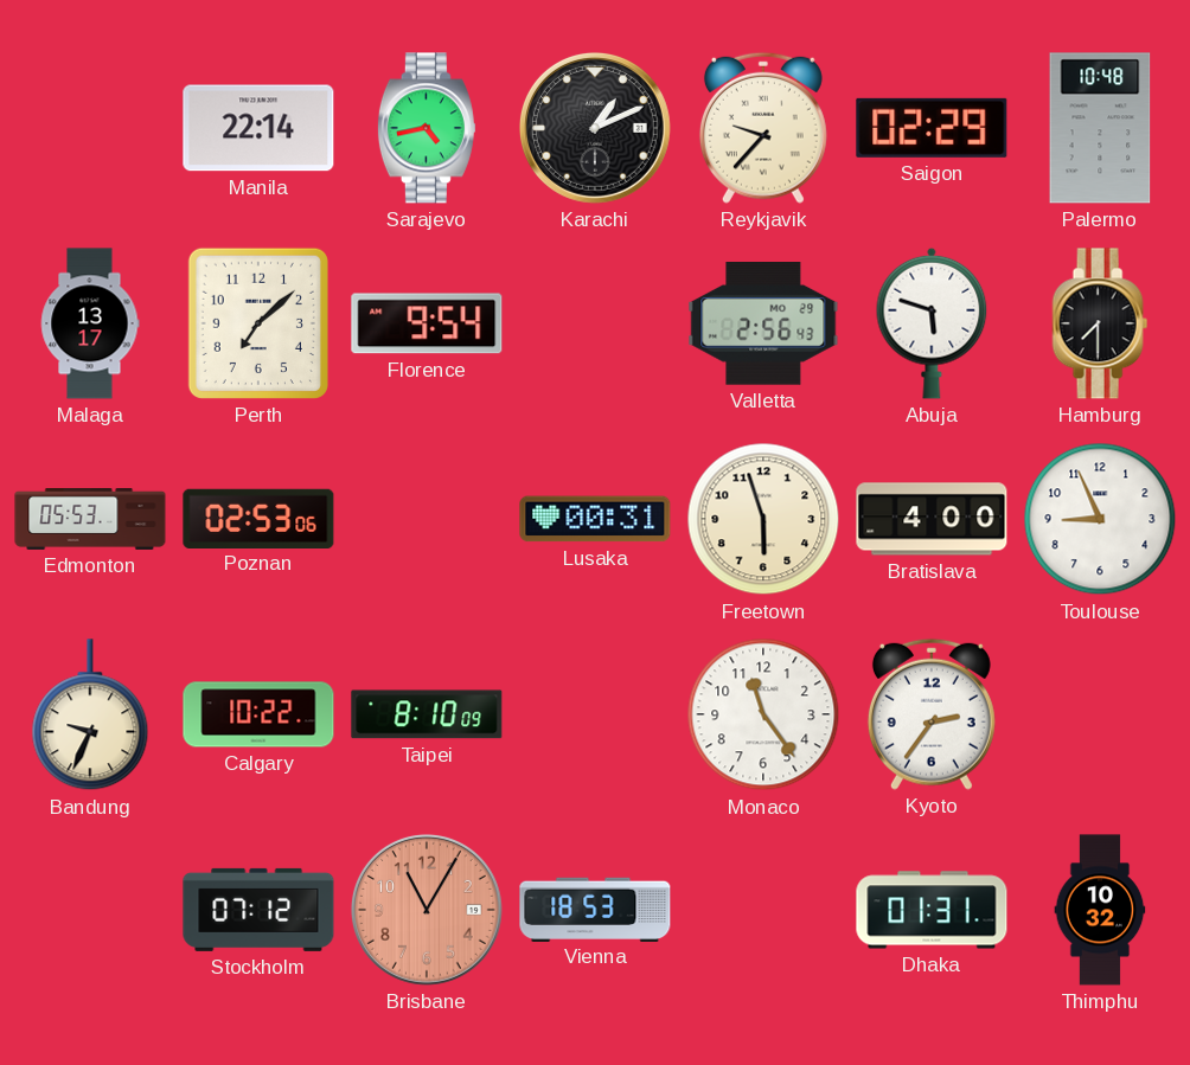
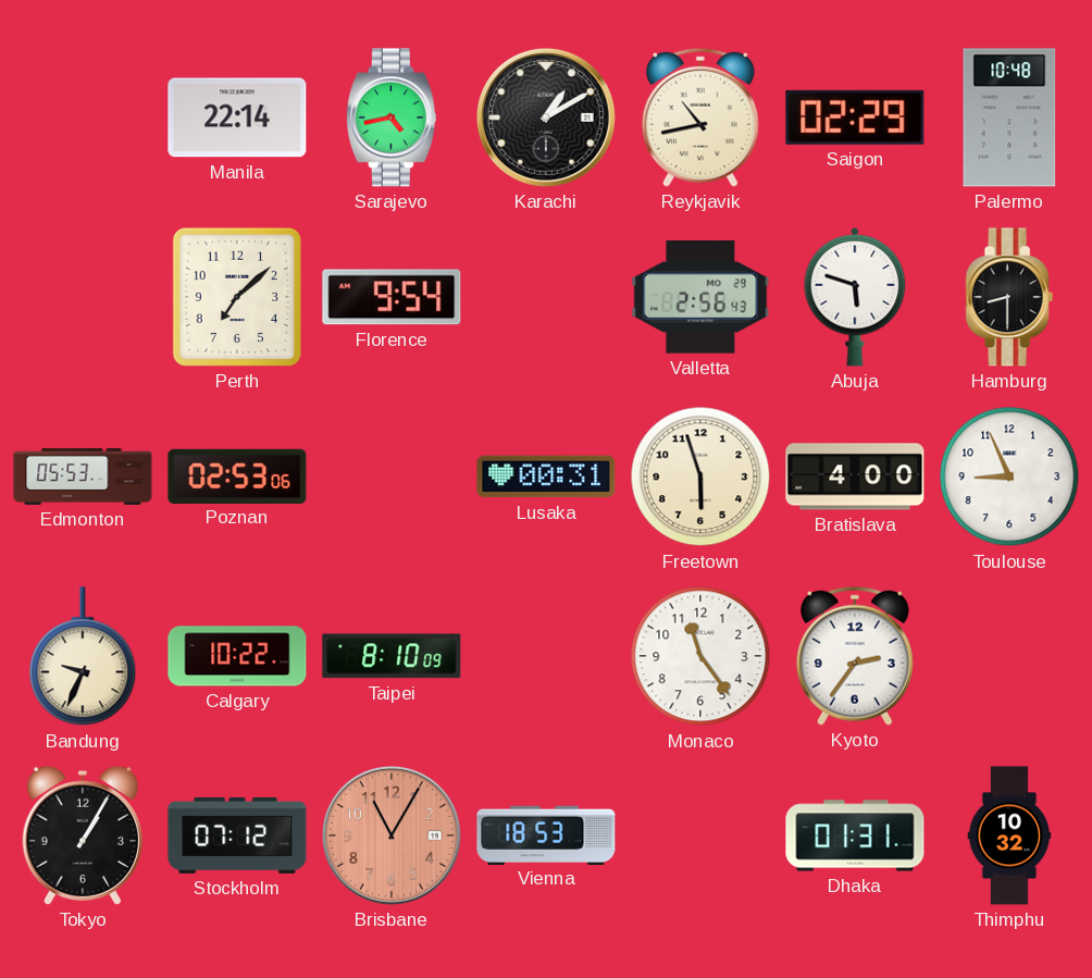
Karachi: 1:11 -> 1:10
Reykjavik: 9:37 -> 10:43
Malaga: 13:17 -> none
Hamburg: 7:30 -> 8:30
Tokyo: none -> 1:05
